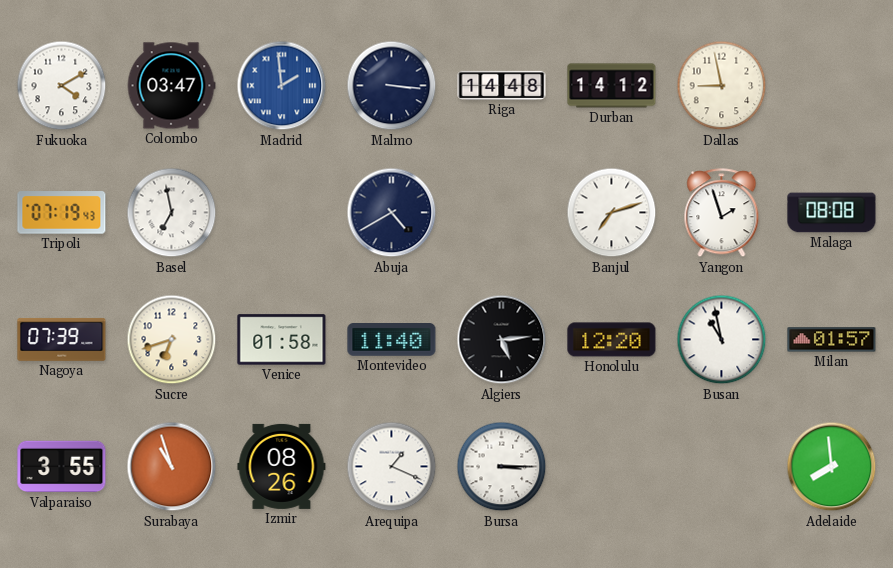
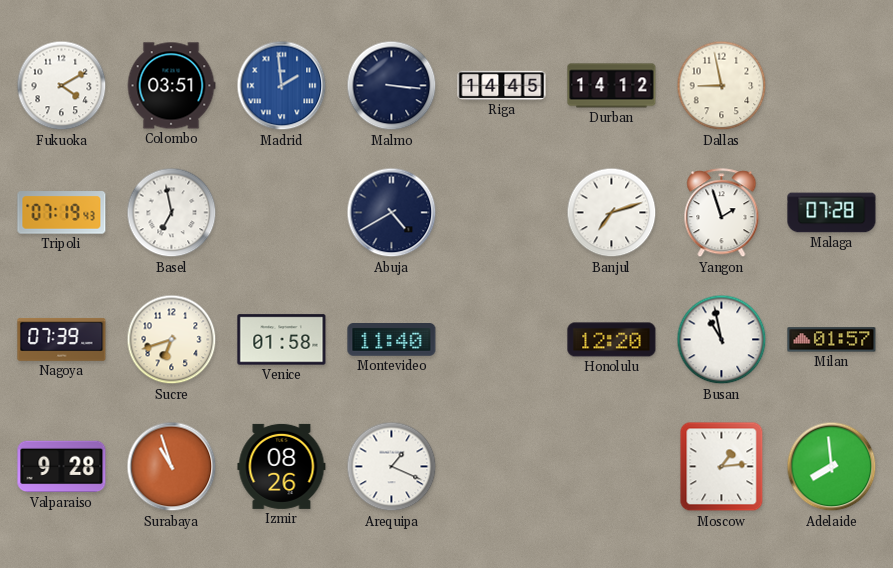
Colombo: 03:47 -> 03:51
Riga: 14:48 -> 14:45
Malaga: 08:08 -> 07:28
Algiers: 5:14 -> none
Valparaiso: 3:55 -> 9:28
Bursa: 3:15 -> none
Moscow: none -> 1:14
